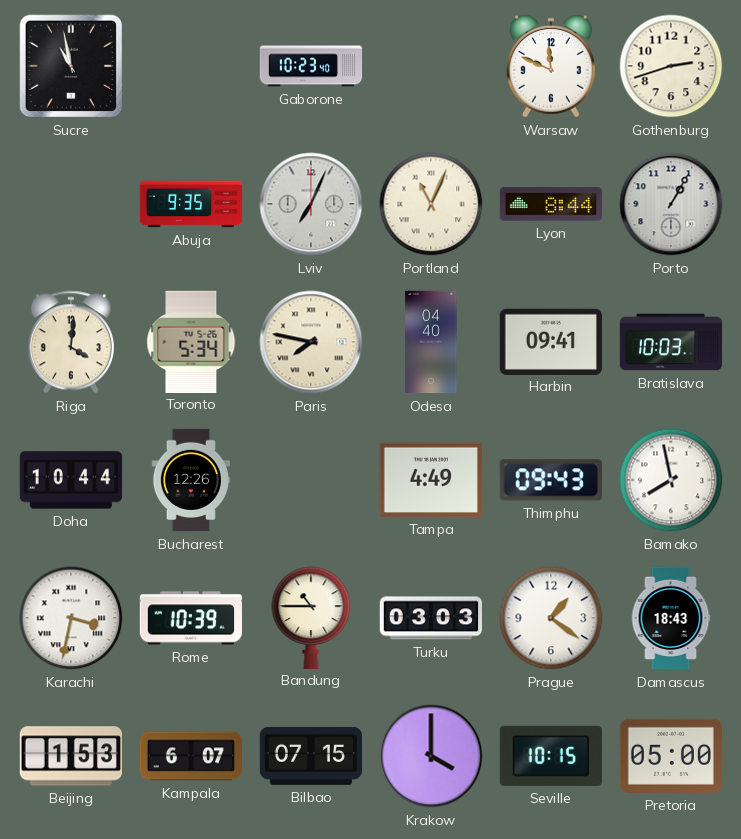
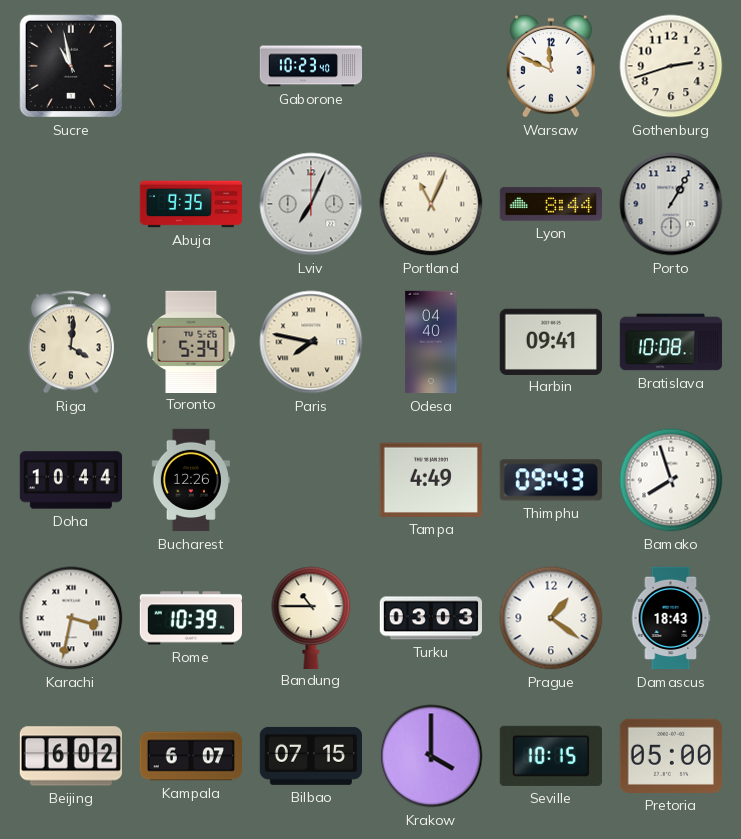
Bratislava: 10:03 -> 10:08
Bamako: 7:58 -> 7:57
Beijing: 1:53 -> 6:02
